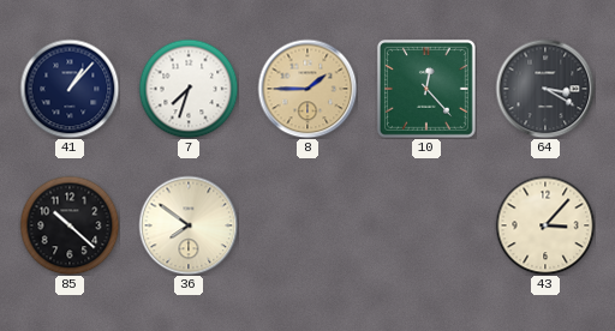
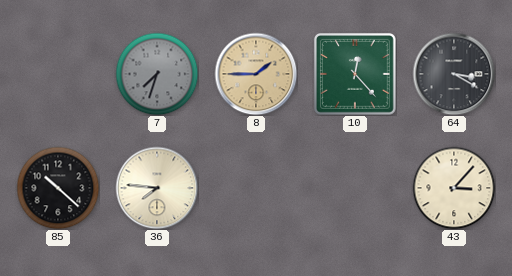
41: 1:07 -> none
7 dial: white -> grey
36: 7:51 -> 7:46
